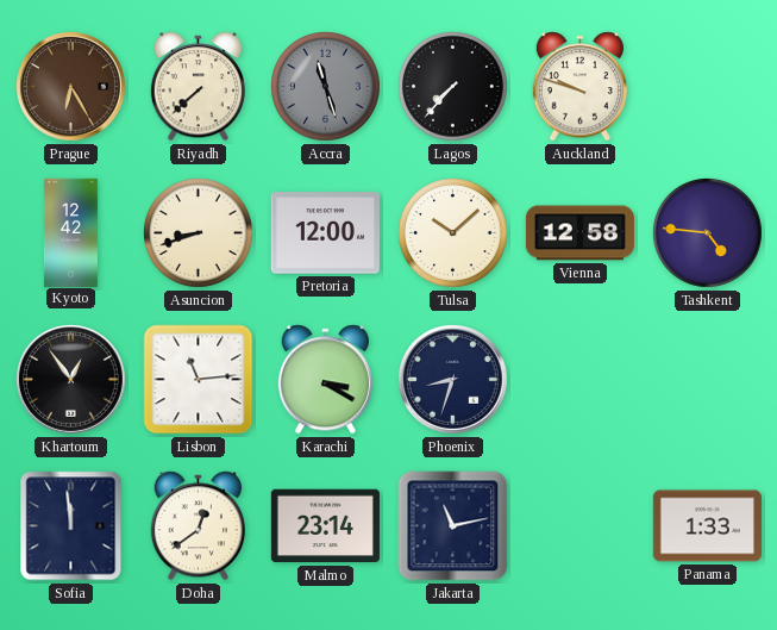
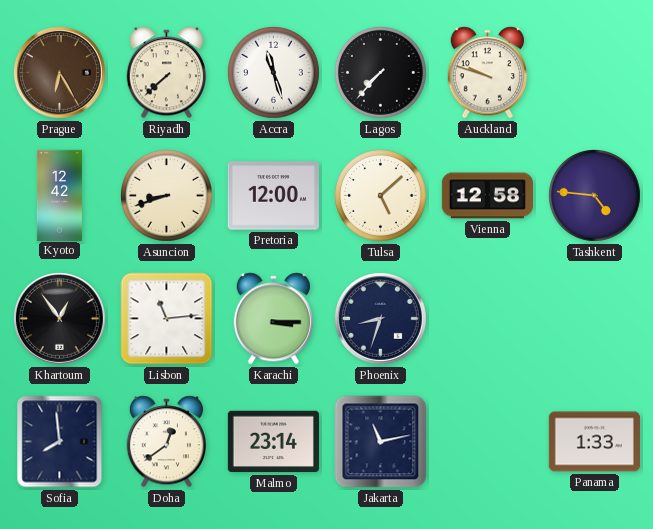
Accra dial: grey -> white
Tulsa: 10:08 -> 5:08
Karachi: 3:20 -> 3:15
Sofia: 11:59 -> 7:59
